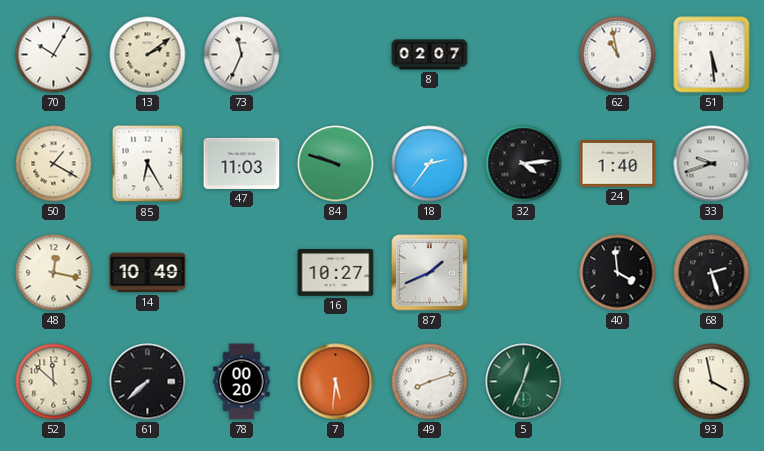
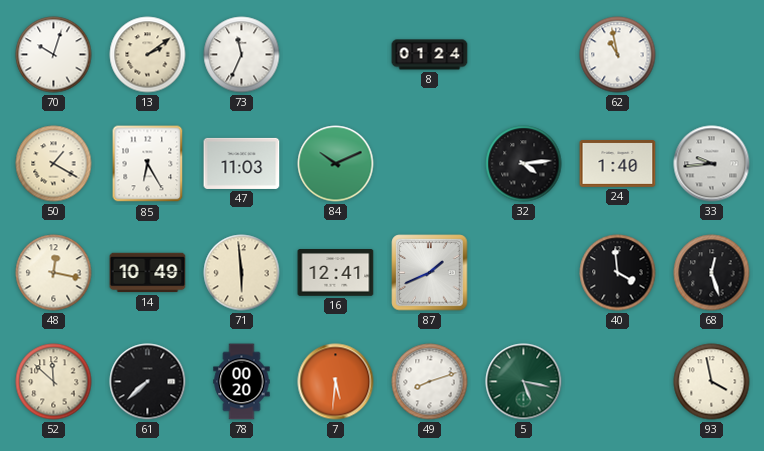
70: 10:05 -> 10:03
8: 02:07 -> 01:24
51: 5:29 -> none
84: 9:48 -> 10:11
18: 2:36 -> none
33: 9:42 -> 9:44
71: none -> 5:59
16: 10:27 -> 12:41
68: 2:27 -> 12:27
5: 12:34 -> 5:17
